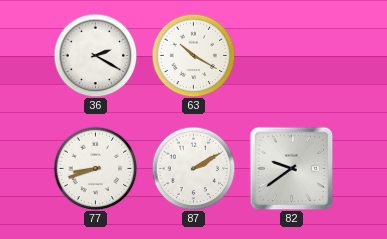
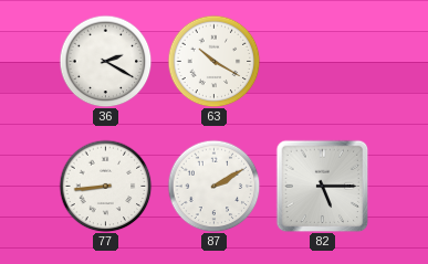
77: 8:42 -> 8:44
82: 9:39 -> 5:15
